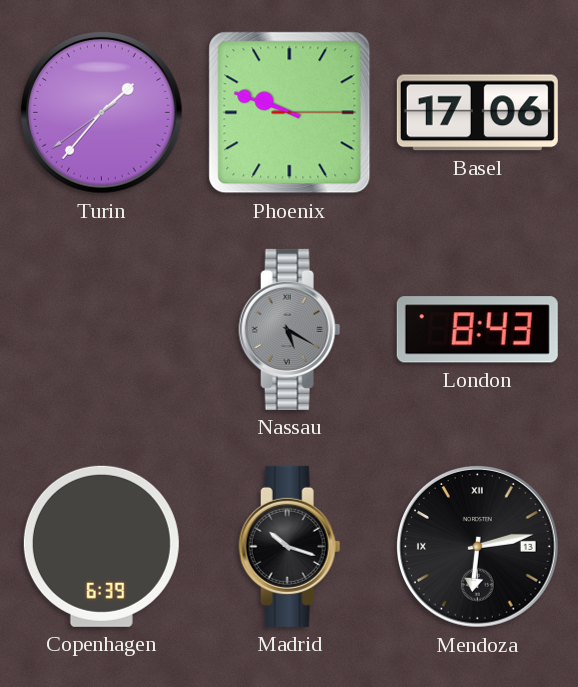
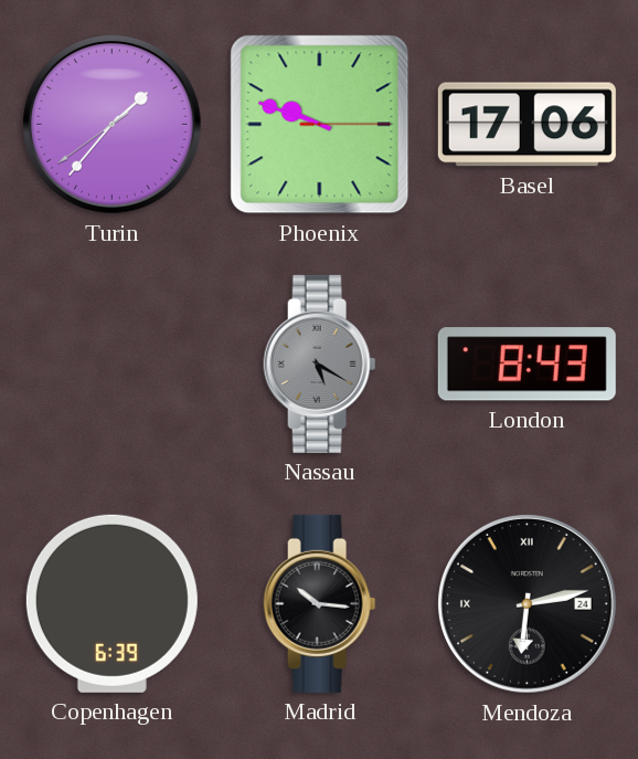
Madrid: 10:18 -> 10:16
Mendoza date: 13 -> 24
